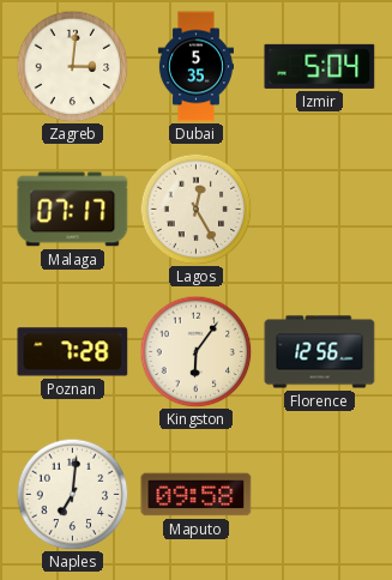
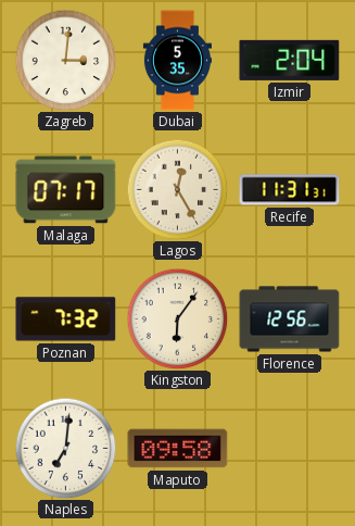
Izmir: 5:04 -> 2:04
Recife: none -> 11:31
Poznan: 7:28 -> 7:32
